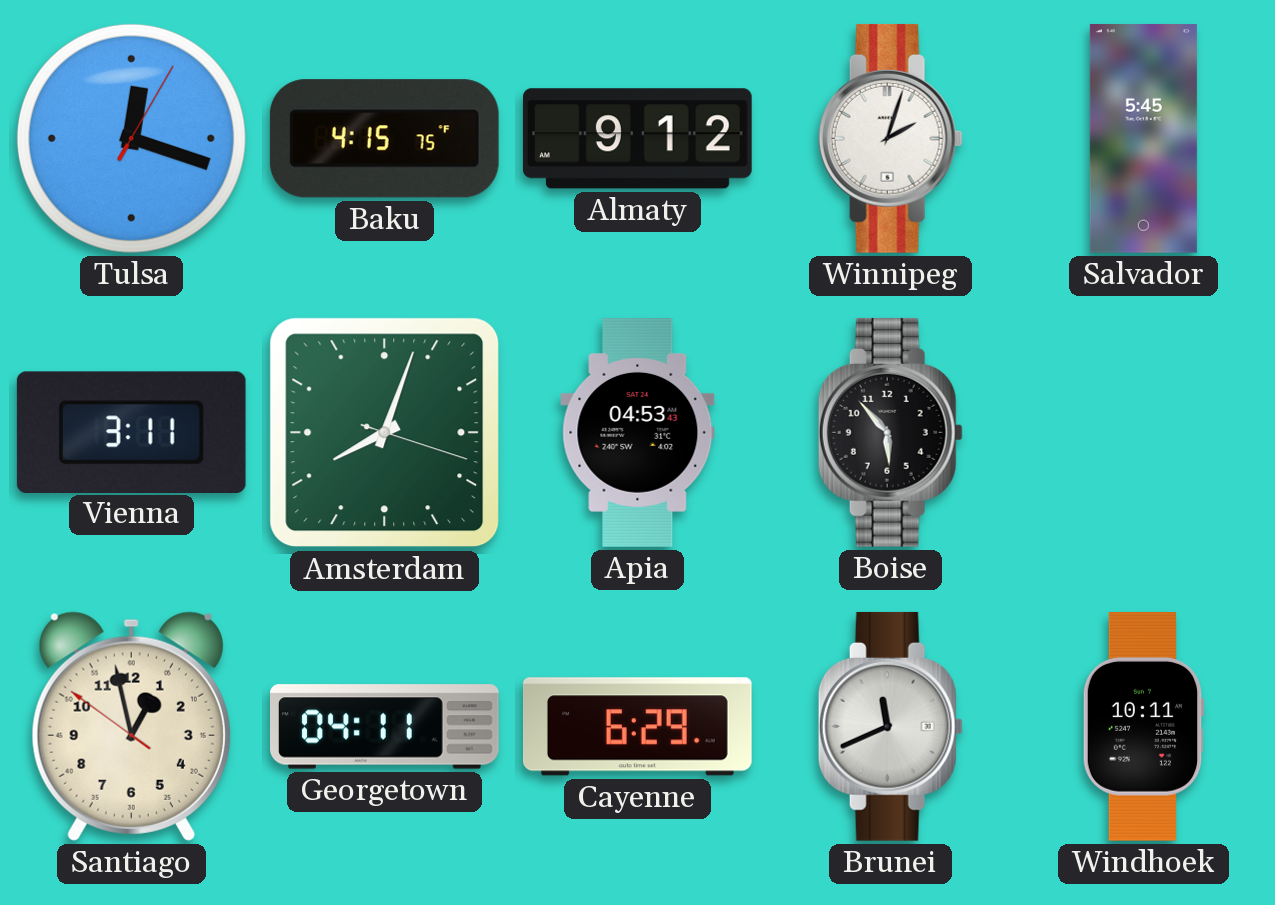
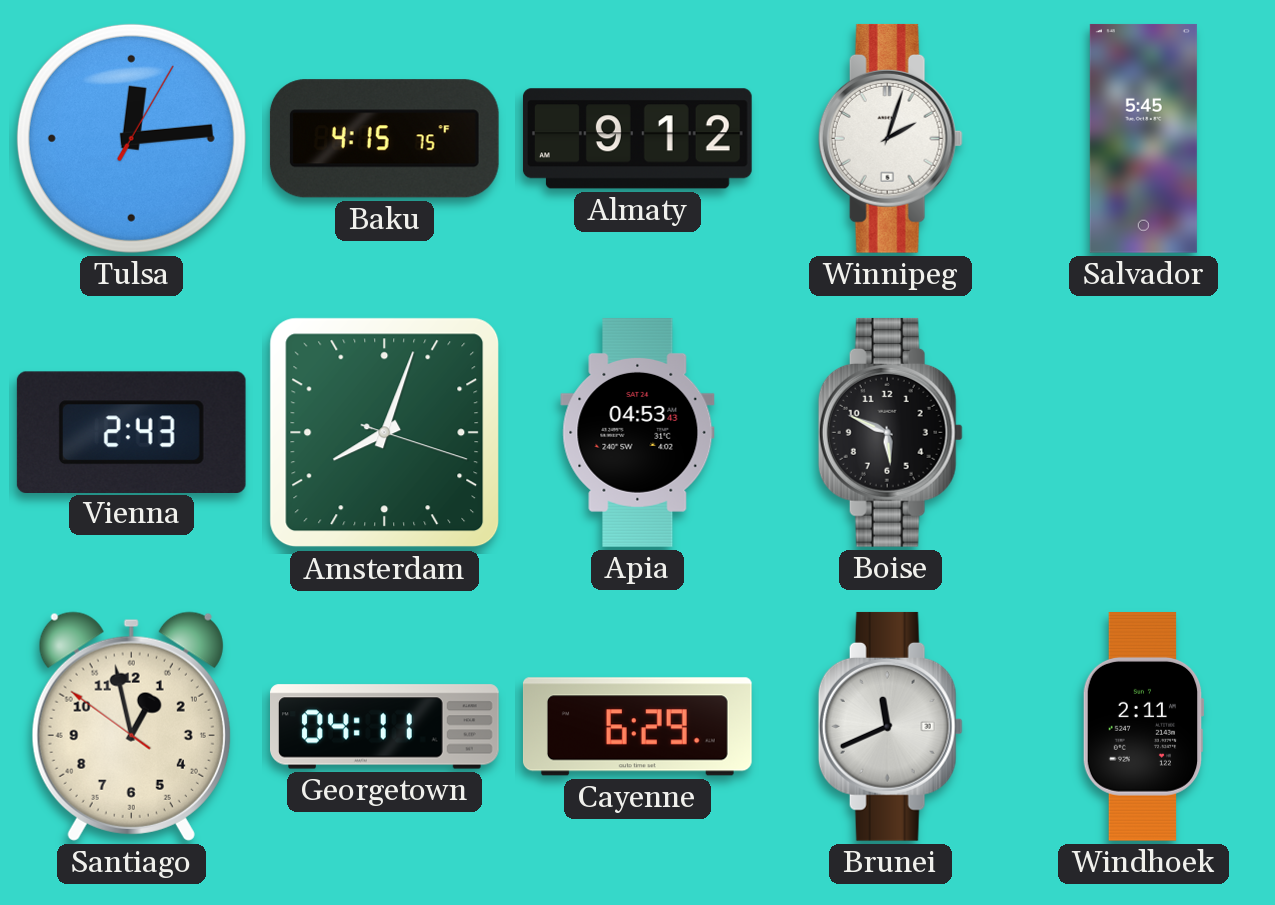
Tulsa: 12:18 -> 12:14
Vienna: 3:11 -> 2:43
Boise: 5:53 -> 5:49
Windhoek: 10:11 -> 2:11
